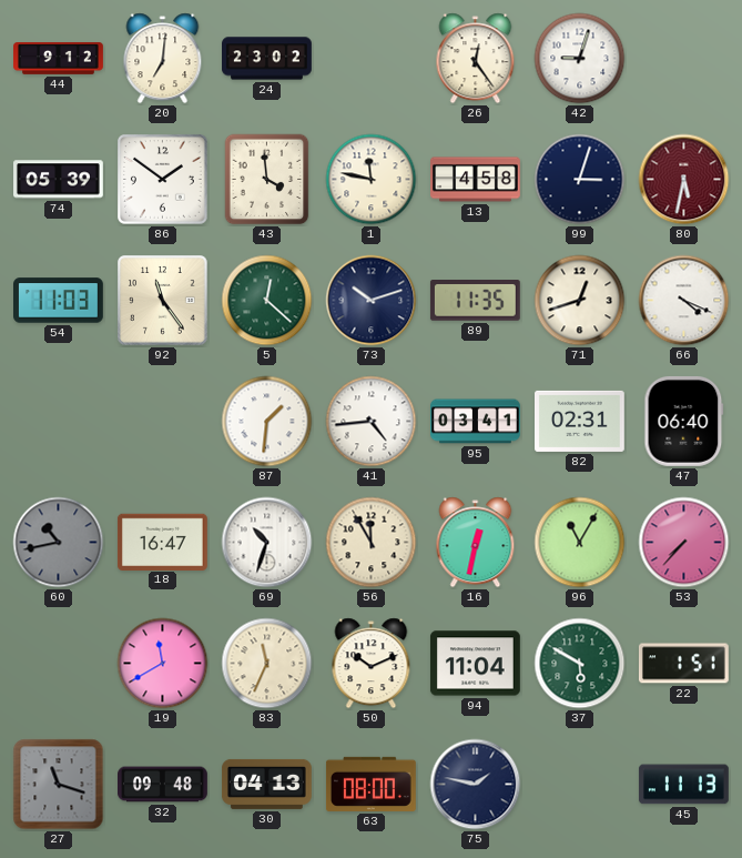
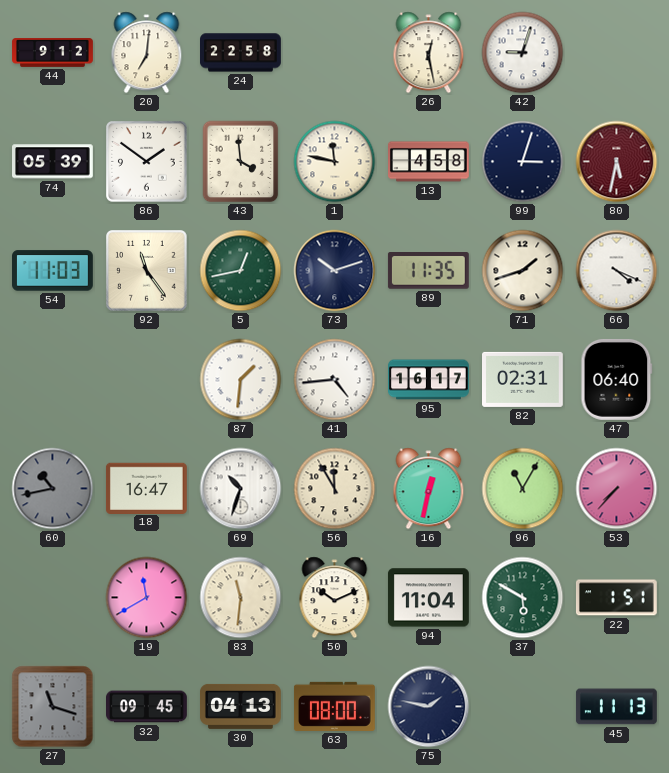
24: 23:02 -> 22:58
26: 12:24 -> 12:28
5: 12:22 -> 12:43
71: 12:42 -> 1:42
95: 03:41 -> 16:17
83: 11:34 -> 11:31
32: 09:48 -> 09:45
